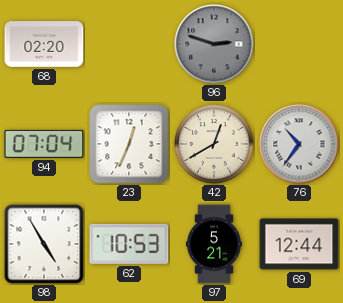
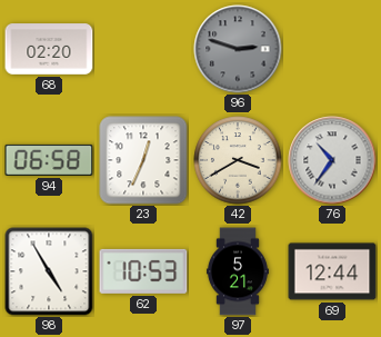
94: 07:04 -> 06:58
42: 12:40 -> 3:40
